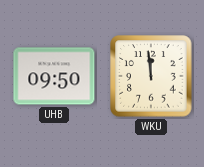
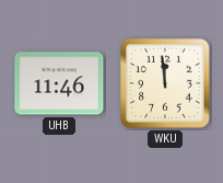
UHB: 09:50 -> 11:46
